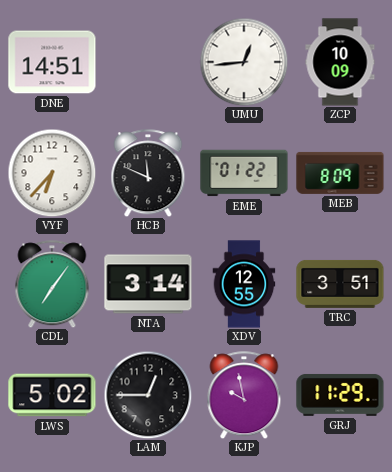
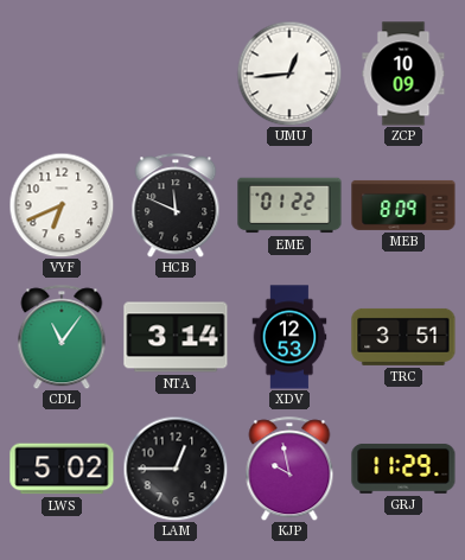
DNE: 14:51 -> none
VYF: 6:37 -> 6:41
CDL: 7:06 -> 11:06
XDV: 12:55 -> 12:53
